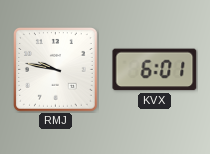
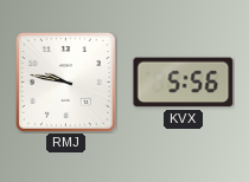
KVX: 6:01 -> 5:56
